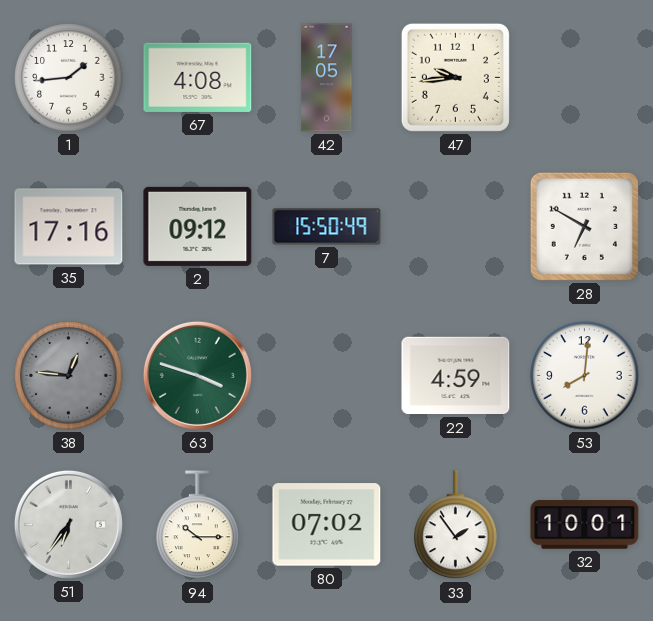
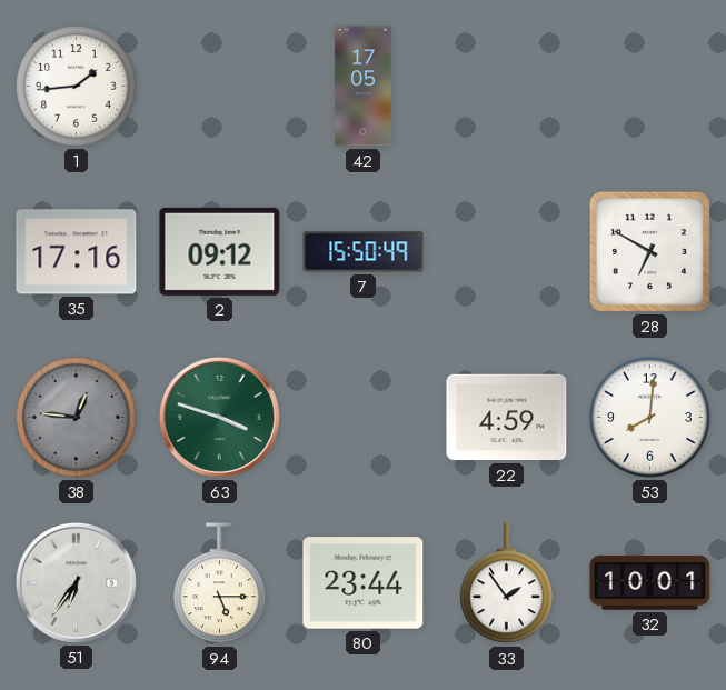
67: 4:08 -> none
47: 9:44 -> none
94: 10:15 -> 5:15
80: 07:02 -> 23:44
